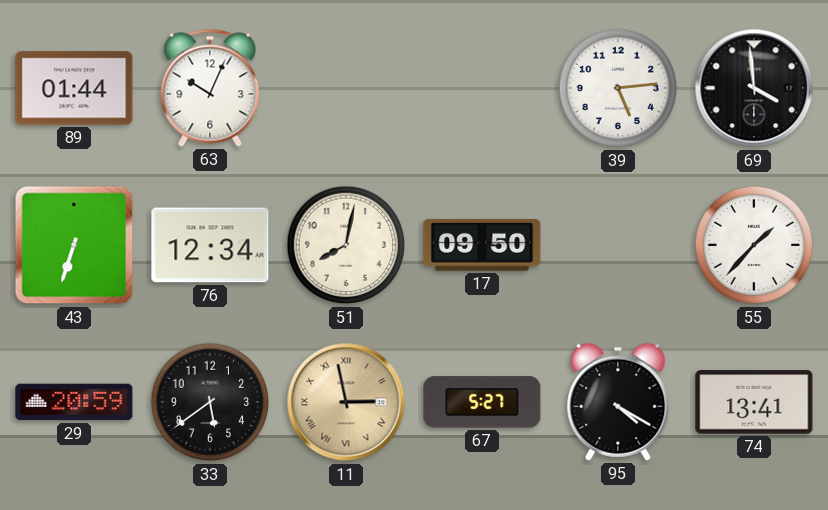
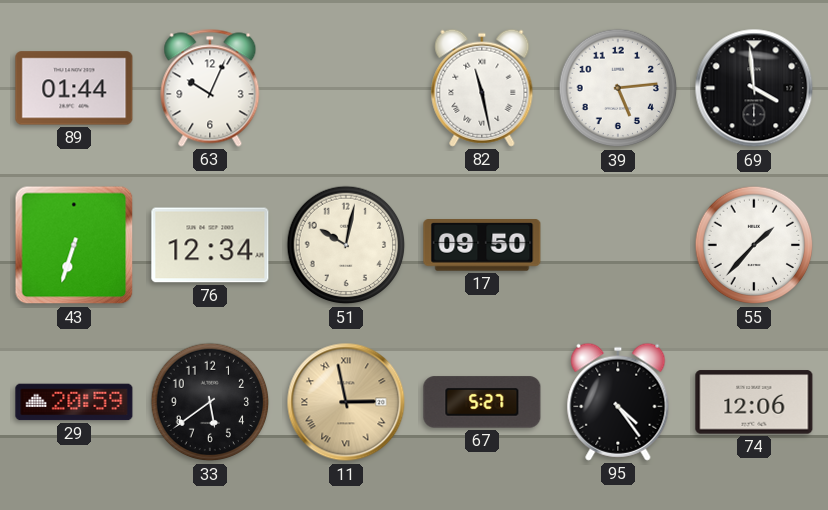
82: none -> 11:28
51: 8:02 -> 10:02
95: 4:20 -> 4:24
74: 13:41 -> 12:06
